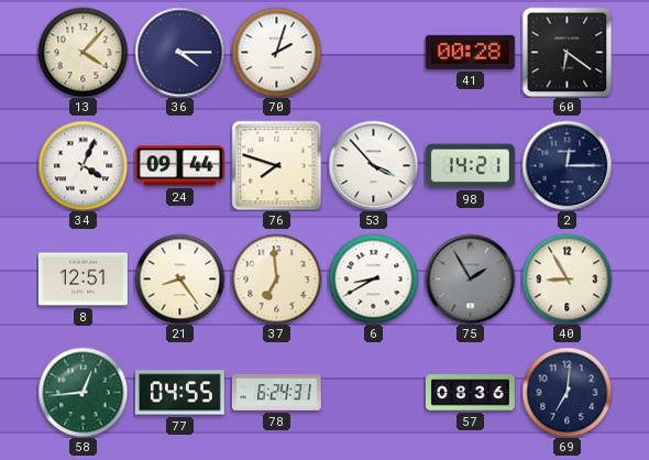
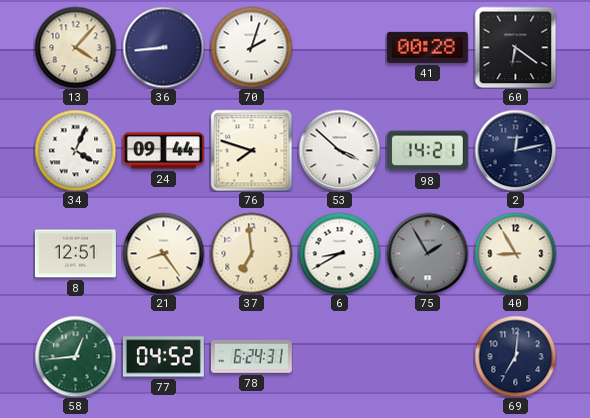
36: 4:15 -> 8:44
53: 3:53 -> 3:52
2: 12:15 -> 12:13
77: 04:55 -> 04:52
57: 08:36 -> none
